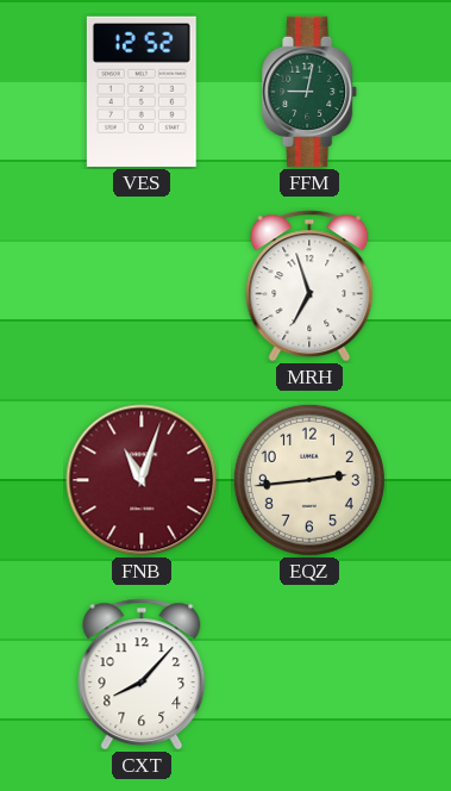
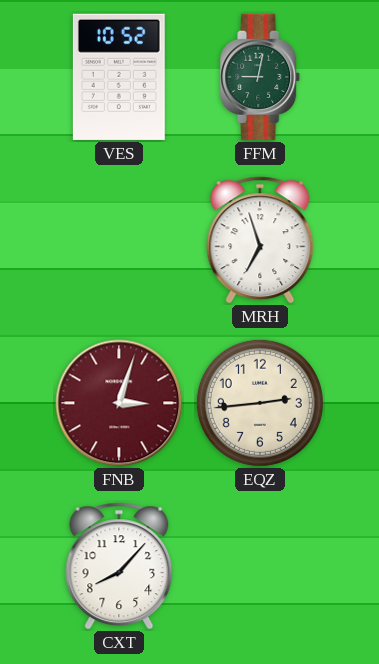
VES: 12:52 -> 10:52
FNB: 11:03 -> 3:03
